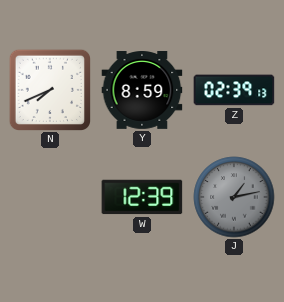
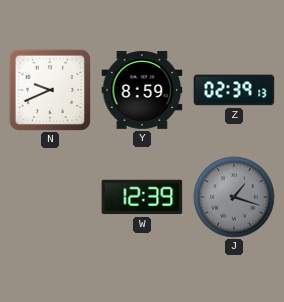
N: 7:41 -> 9:41
J: 1:13 -> 1:18
